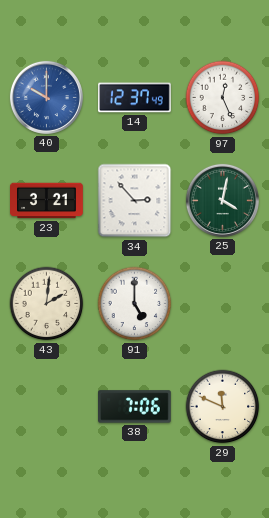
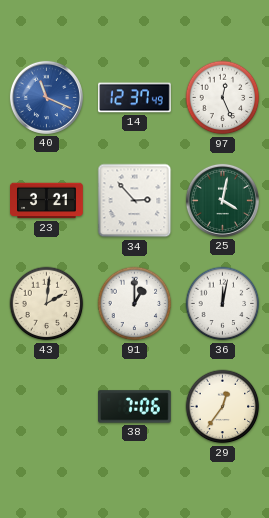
40: 10:00 -> 11:19
91: 5:00 -> 1:00
36: none -> 12:02
29: 11:49 -> 12:36
